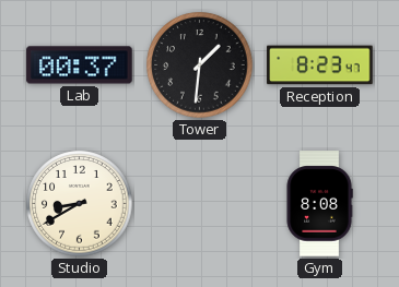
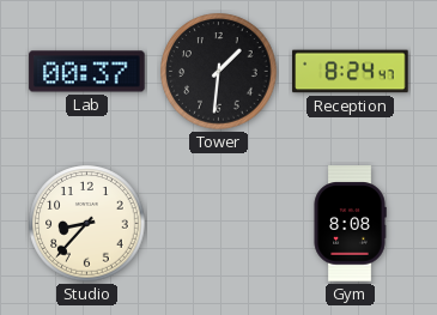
Reception: 8:23 -> 8:24
Studio: 8:40 -> 8:37
